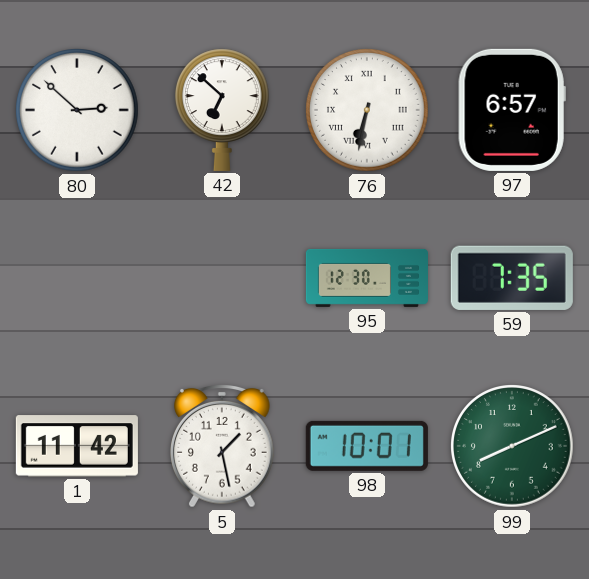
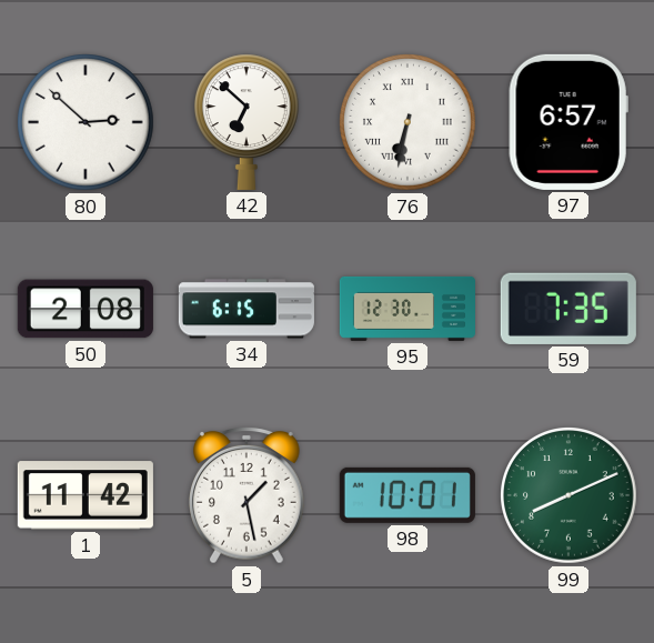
50: none -> 2:08
34: none -> 6:15
